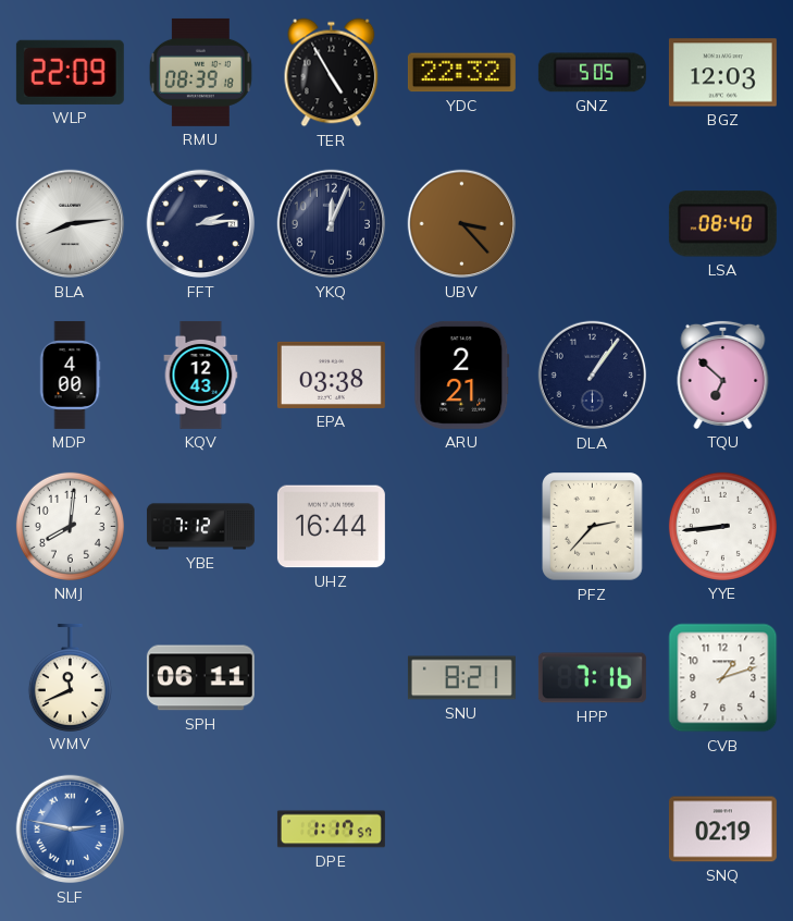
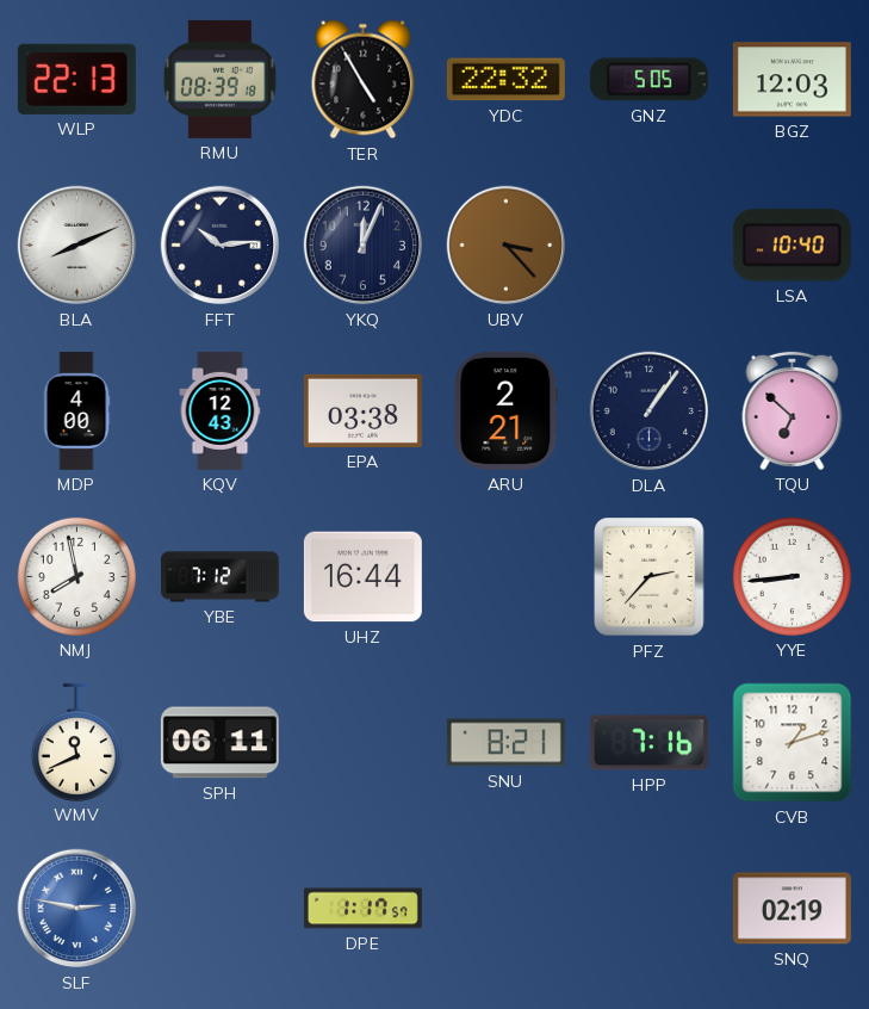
WLP: 22:09 -> 22:13
BLA: 8:14 -> 8:11
FFT: 2:14 -> 10:14
LSA: 08:40 -> 10:40
NMJ: 8:01 -> 7:58
